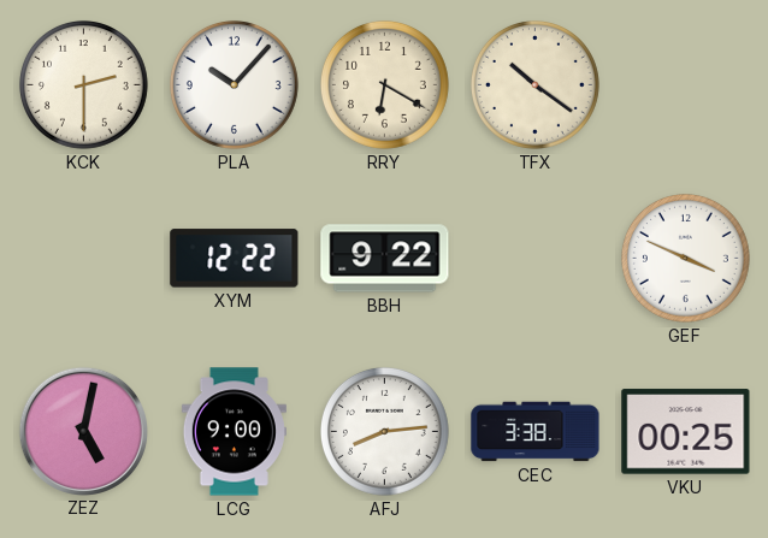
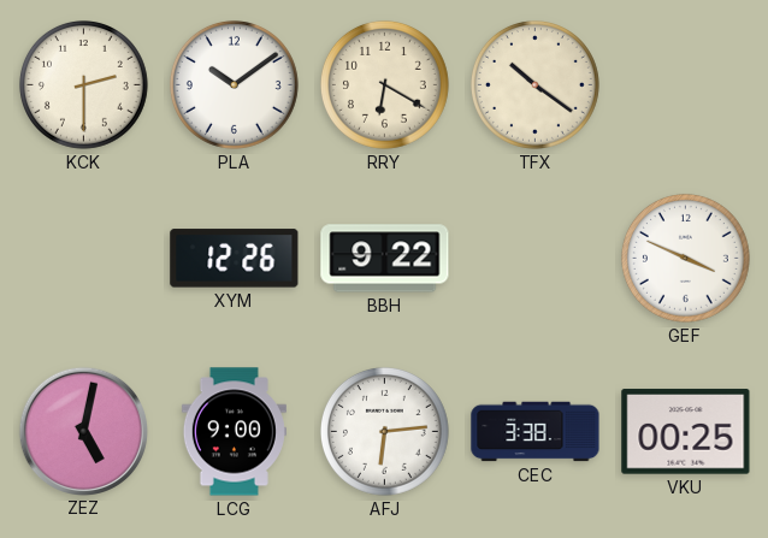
PLA: 10:07 -> 10:09
XYM: 12:22 -> 12:26
AFJ: 8:14 -> 6:14
